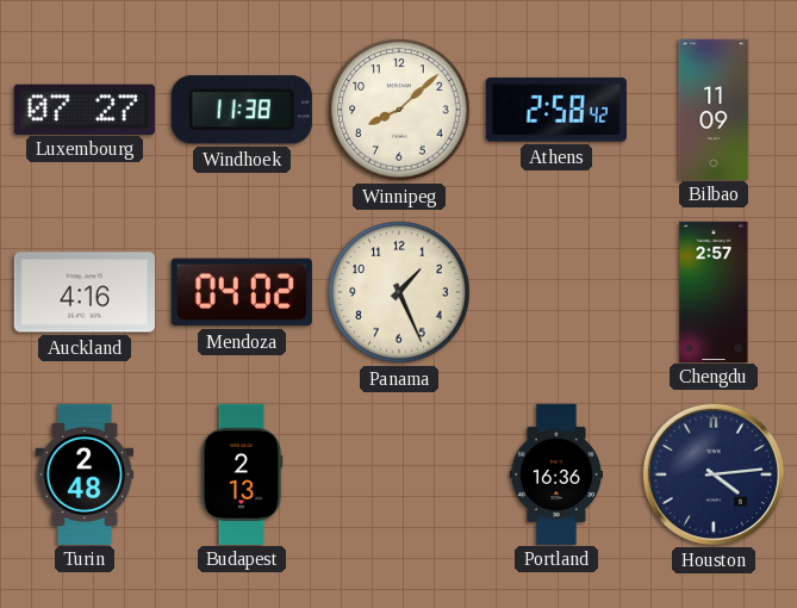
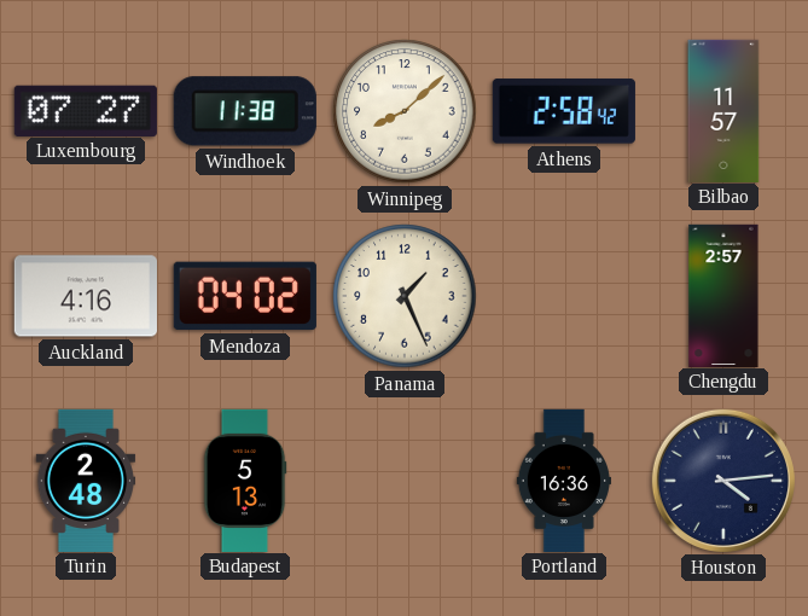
Bilbao: 11:09 -> 11:57
Budapest: 2:13 -> 5:13
